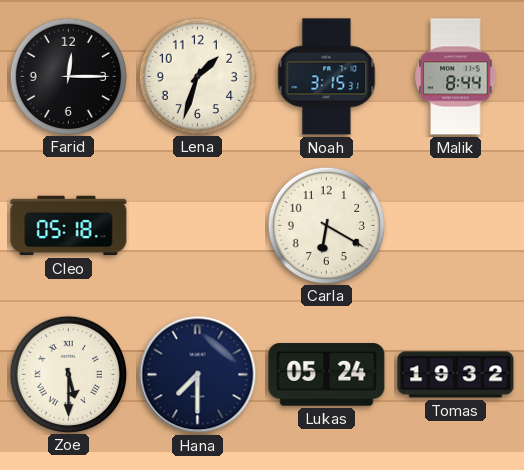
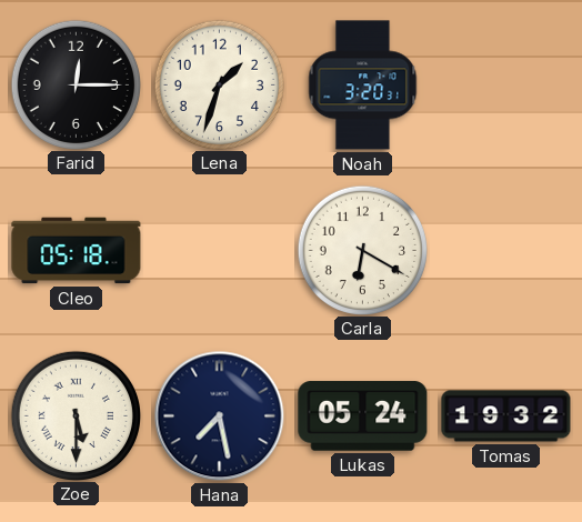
Noah: 3:15 -> 3:20
Malik: 8:44 -> none
Hana: 7:30 -> 7:28
